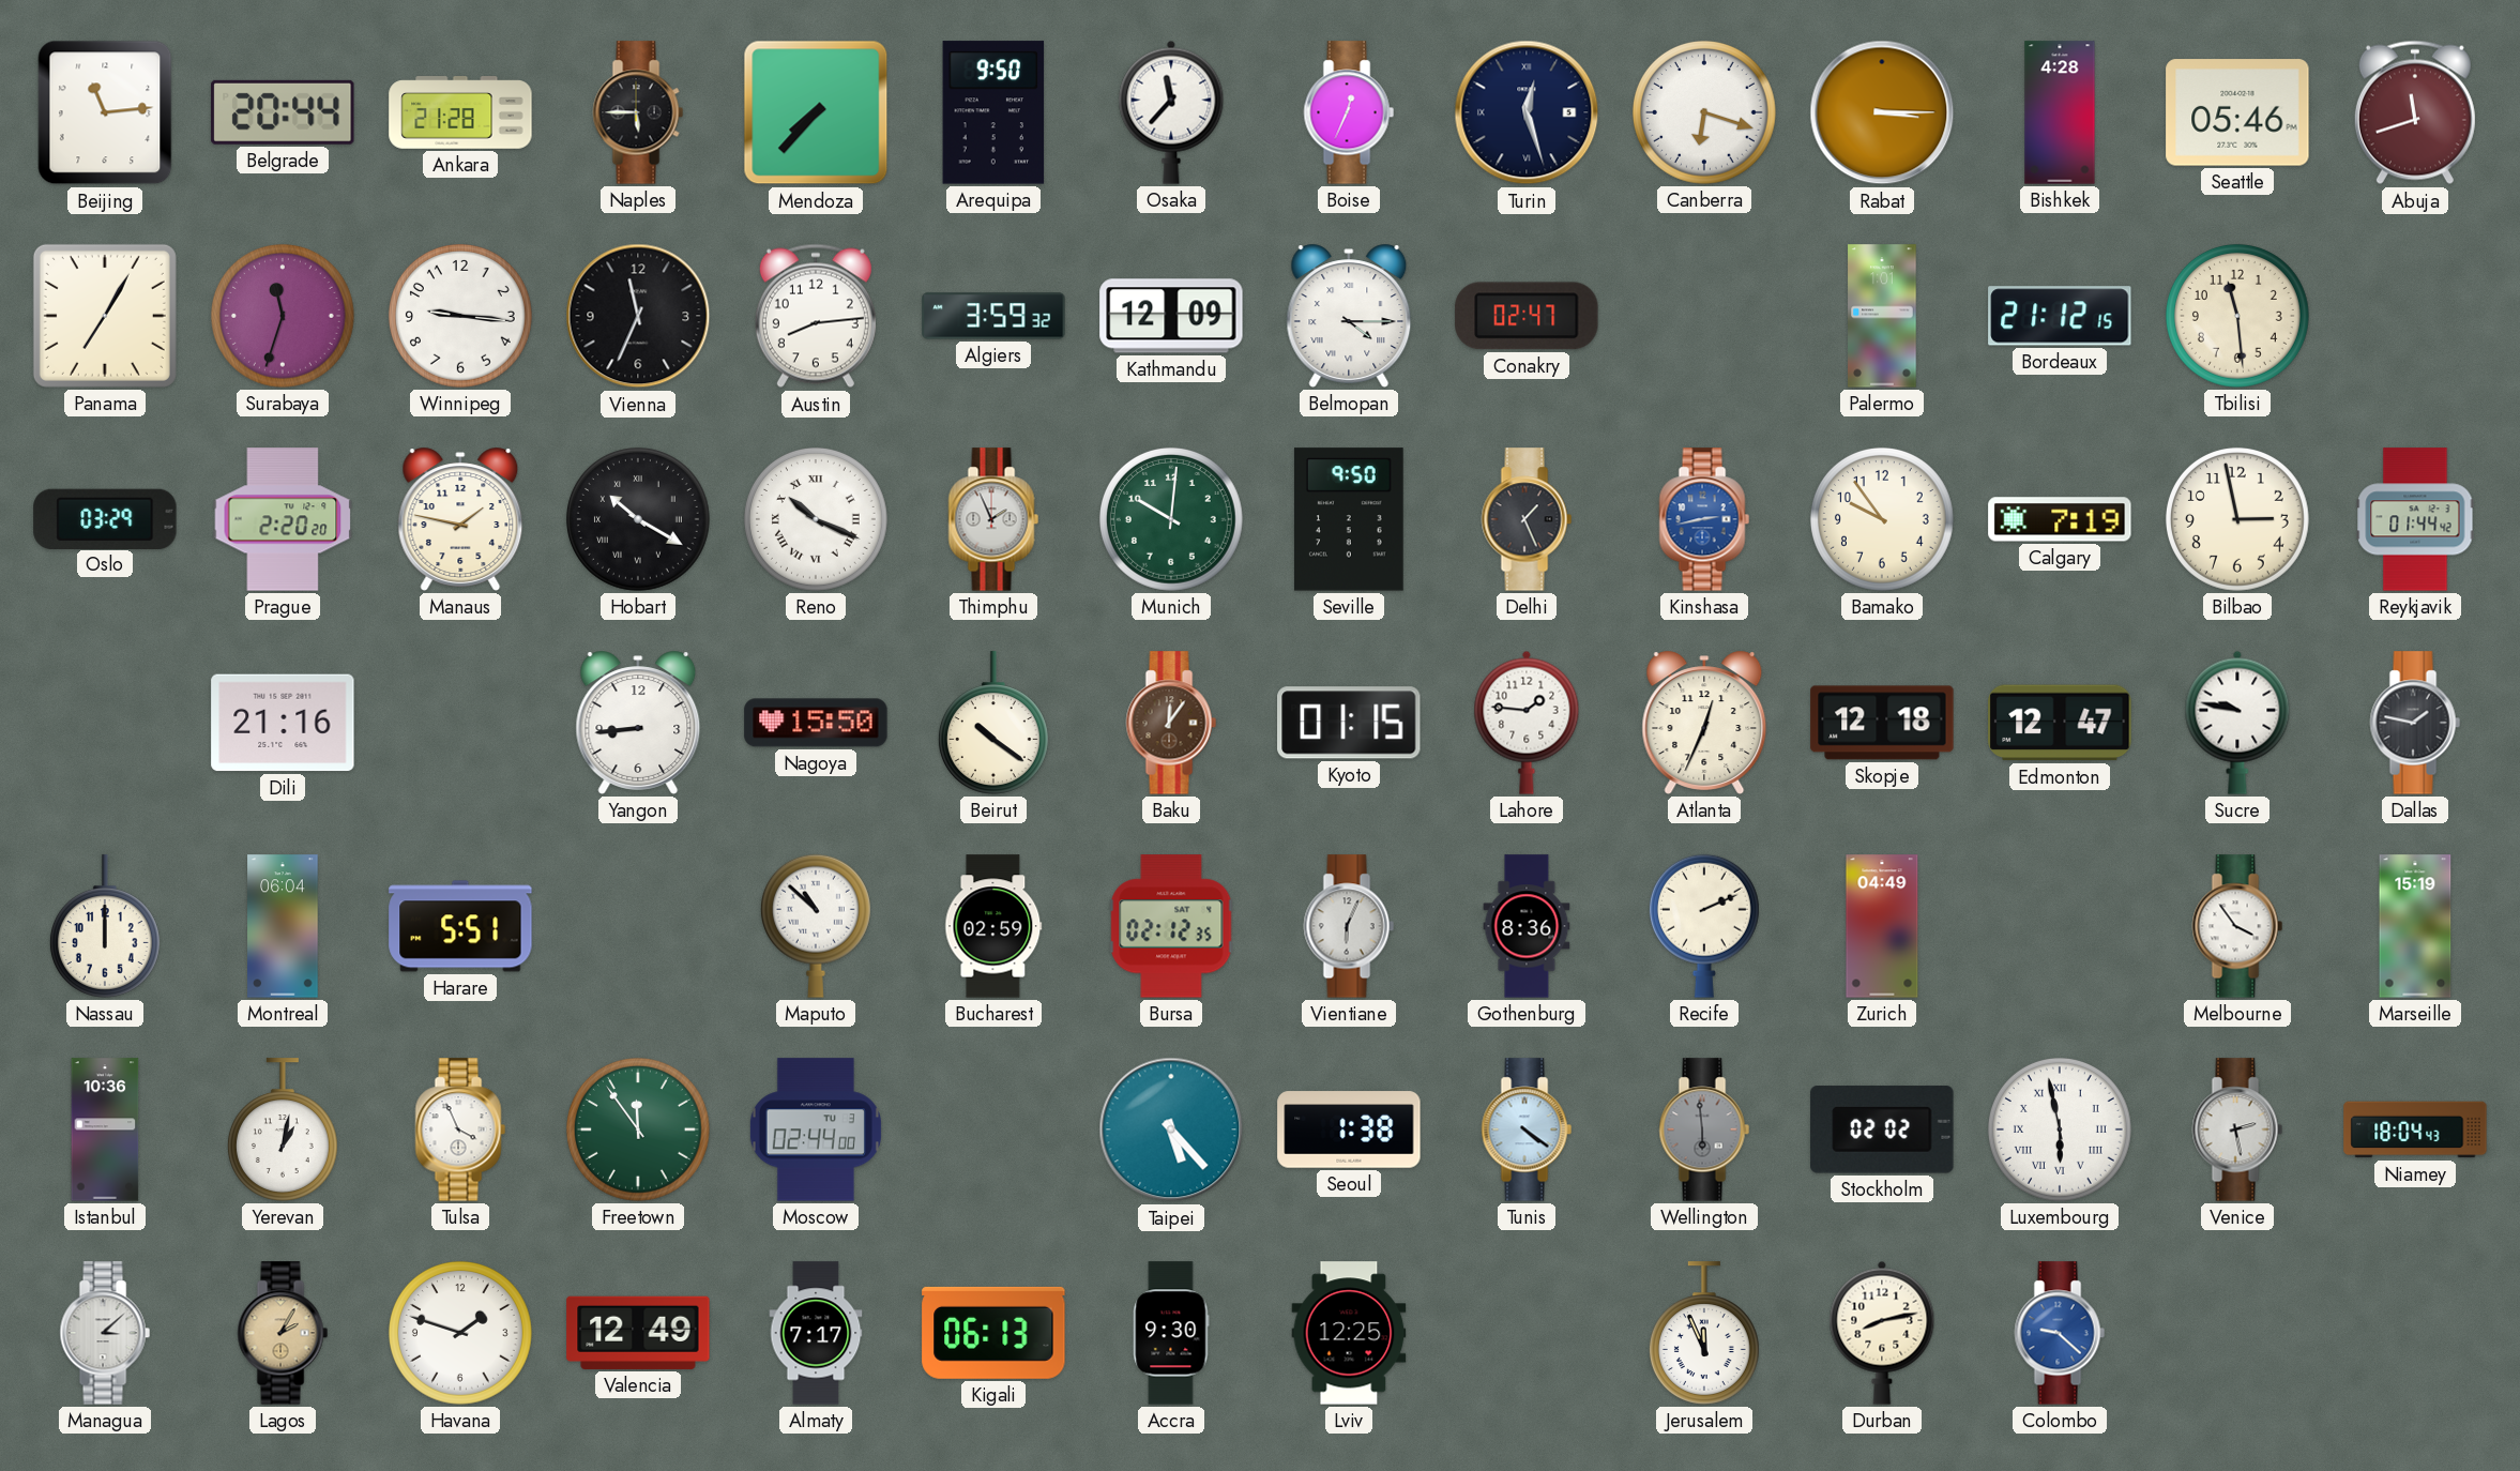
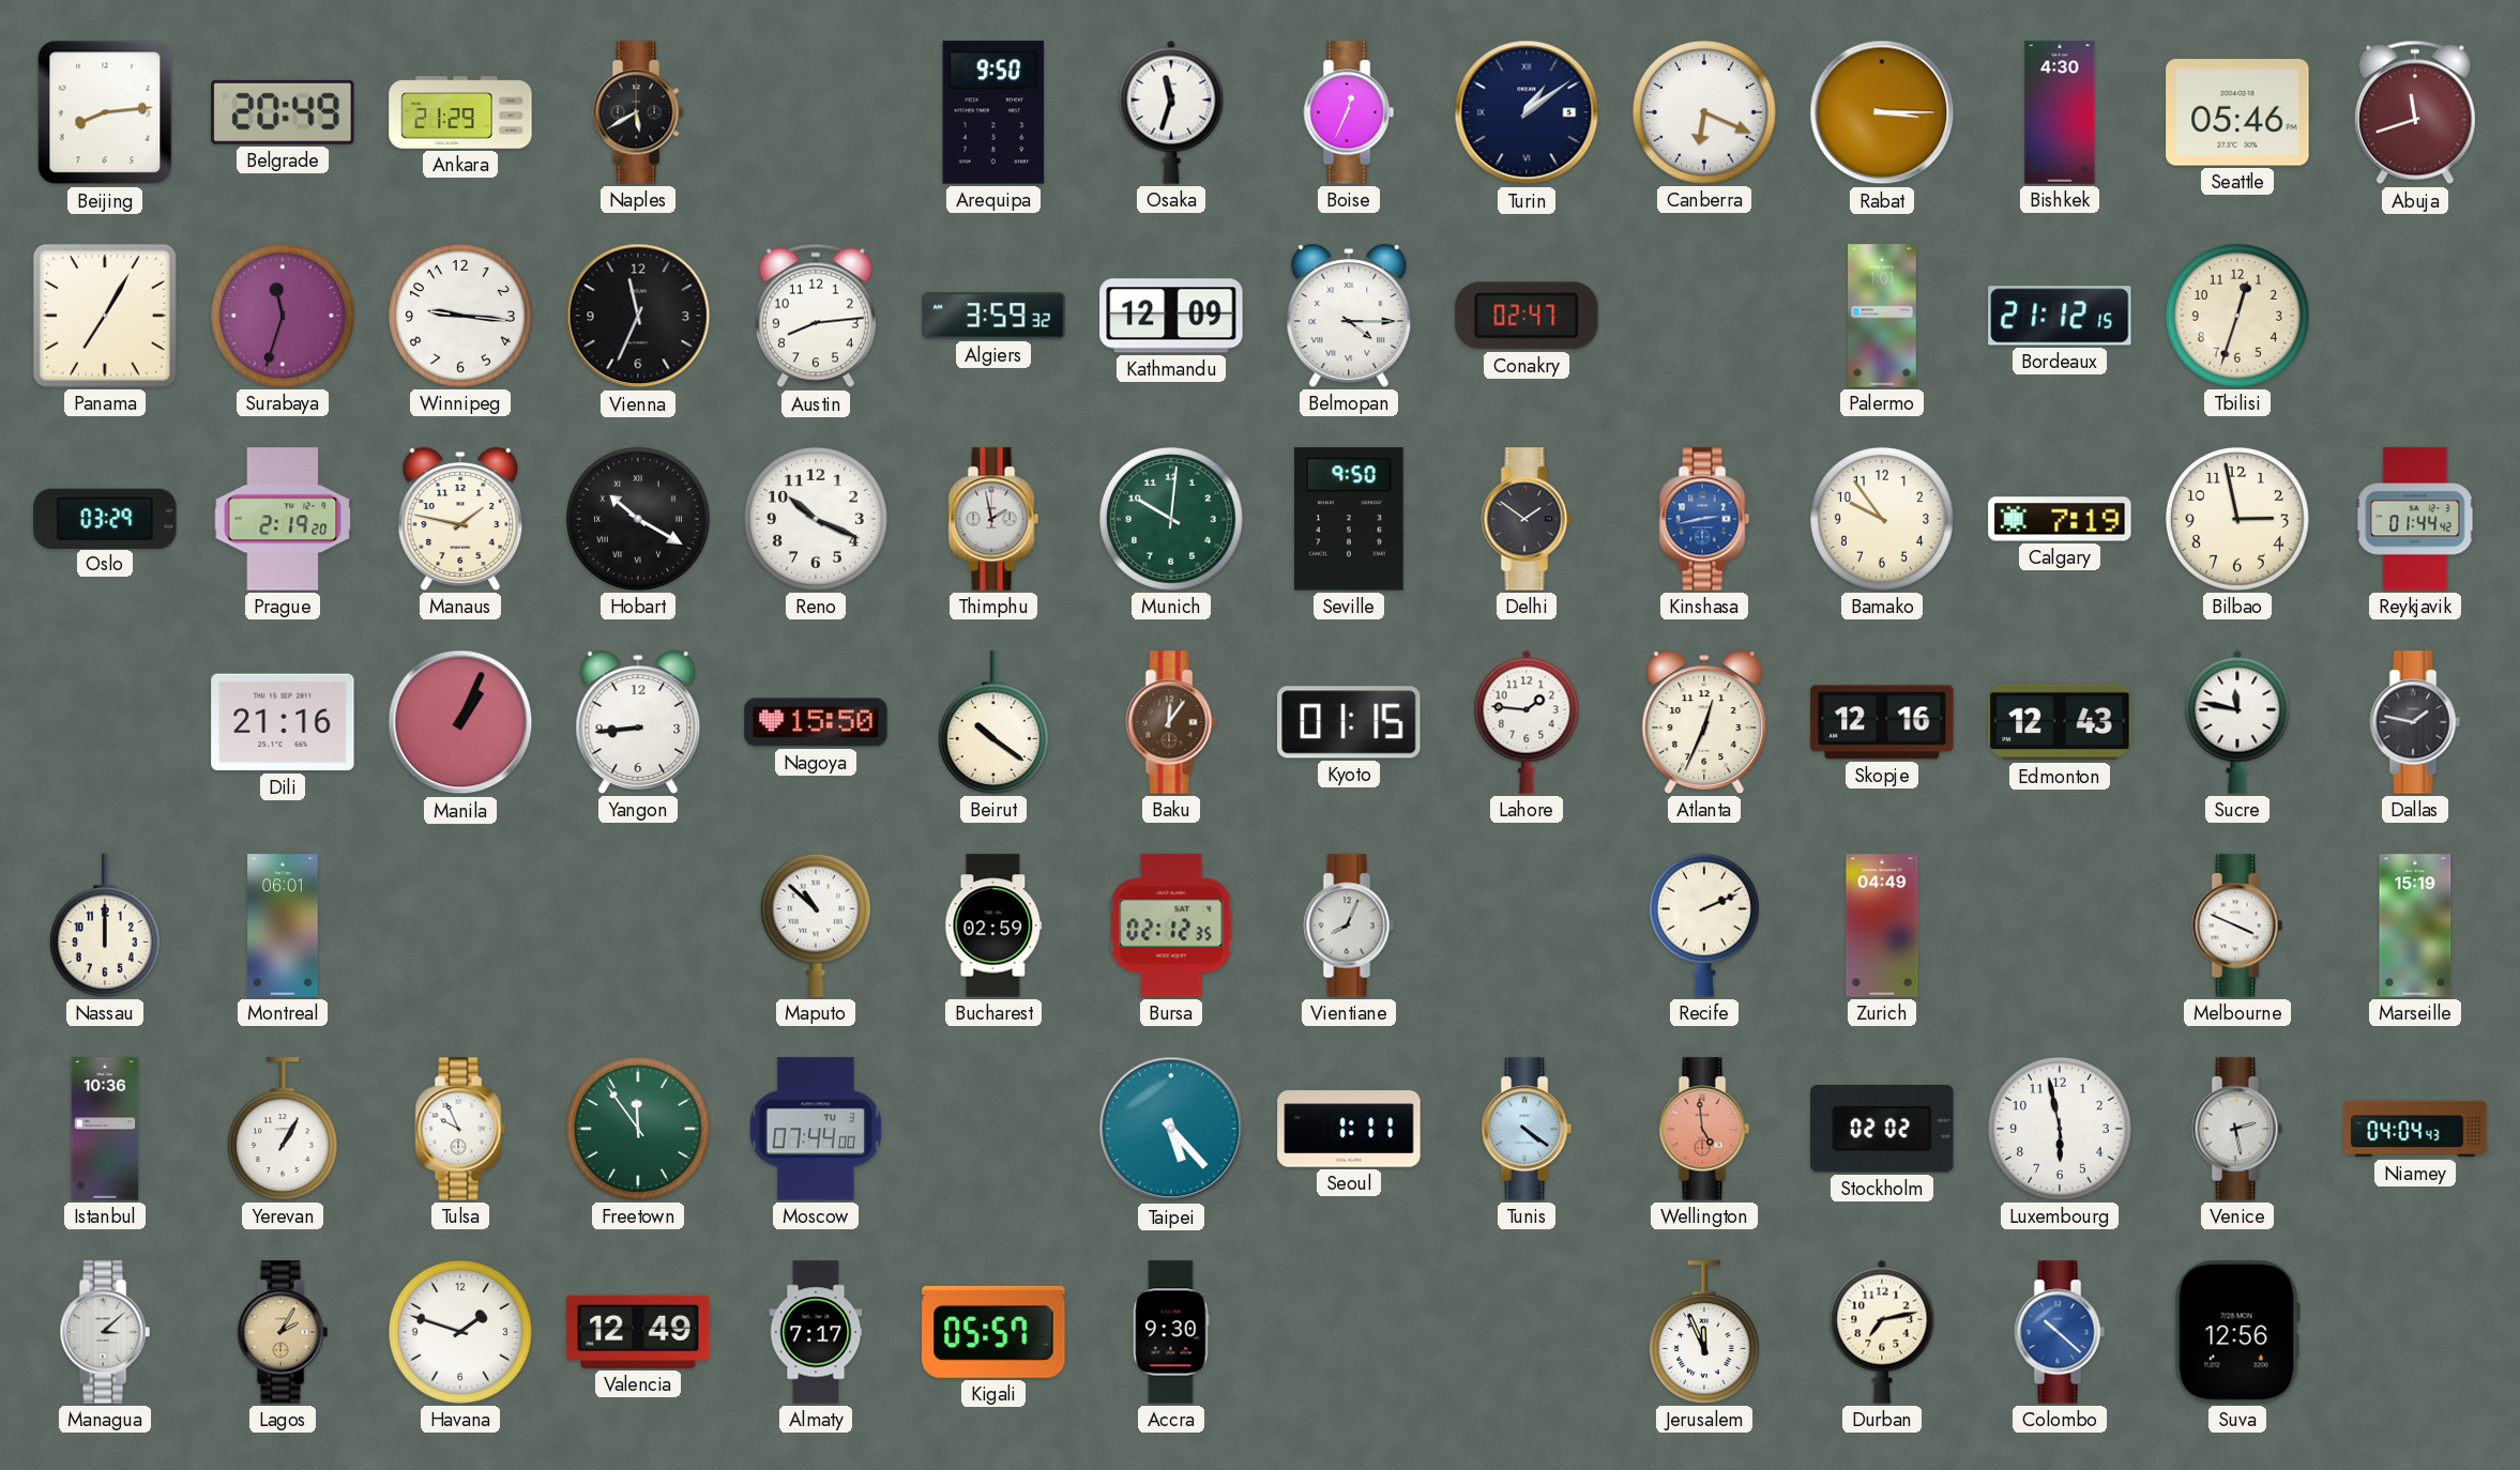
Beijing: 11:14 -> 8:14
Belgrade: 20:44 -> 20:49
Ankara: 21:28 -> 21:29
Naples: 5:45 -> 5:40
Mendoza: 7:37 -> none
Osaka: 11:37 -> 11:33
Turin: 12:27 -> 1:09
Canberra: 6:18 -> 6:19
Bishkek: 4:28 -> 4:30
Tbilisi: 11:29 -> 12:33
Prague: 2:20 -> 2:19
Reno numerals: Roman -> Arabic
Thimphu: 1:56 -> 1:58
Delhi: 1:26 -> 1:51
Manila: none -> 1:04
Skopje: 12:18 -> 12:16
Edmonton: 12:47 -> 12:43
Sucre: 9:47 -> 11:47
Montreal: 06:04 -> 06:01
Harare: 5:51 -> none
Vientiane: 6:04 -> 8:04
Gothenburg: 8:36 -> none
Melbourne: 3:54 -> 3:49
Yerevan: 1:02 -> 1:05
Tulsa: 3:56 -> 9:56
Moscow: 02:44 -> 07:44
Seoul: 1:38 -> 1:11
Wellington: 5:59 -> 4:59
Wellington dial: grey -> salmon
Luxembourg numerals: Roman -> Arabic
Niamey: 18:04 -> 04:04
Kigali: 06:13 -> 05:57
Lviv: 12:25 -> none
Durban: 8:13 -> 7:13
Colombo: 9:22 -> 10:22
Suva: none -> 12:56
